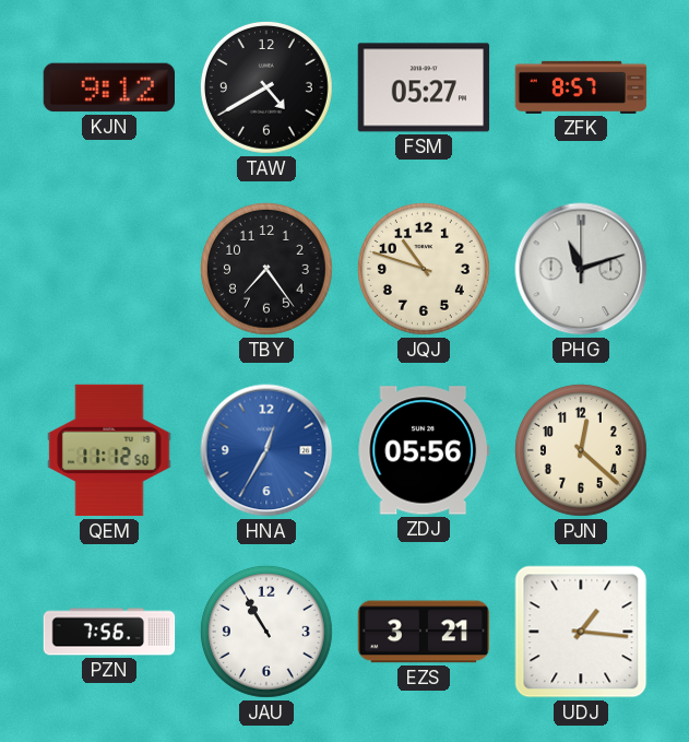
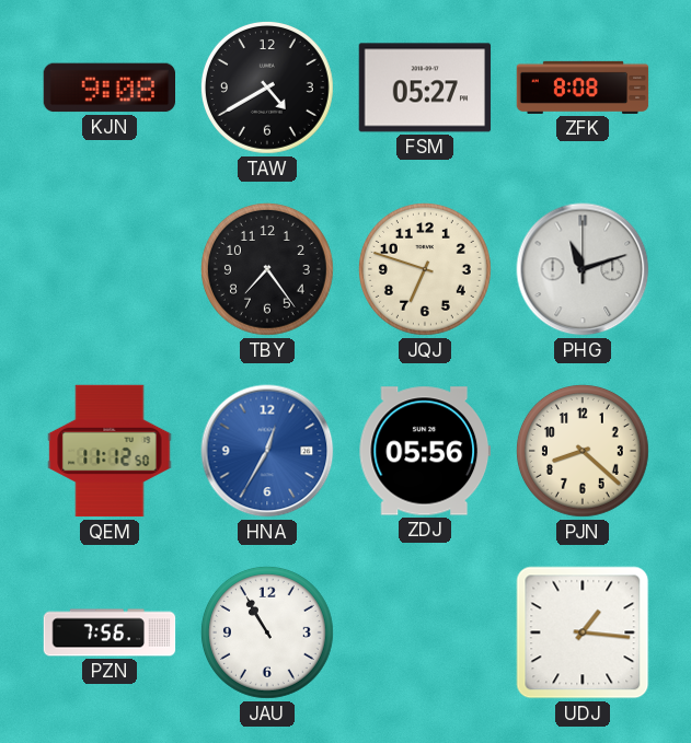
KJN: 9:12 -> 9:08
ZFK: 8:57 -> 8:08
JQJ: 10:48 -> 6:48
PJN: 12:22 -> 8:22
EZS: 3:21 -> none
